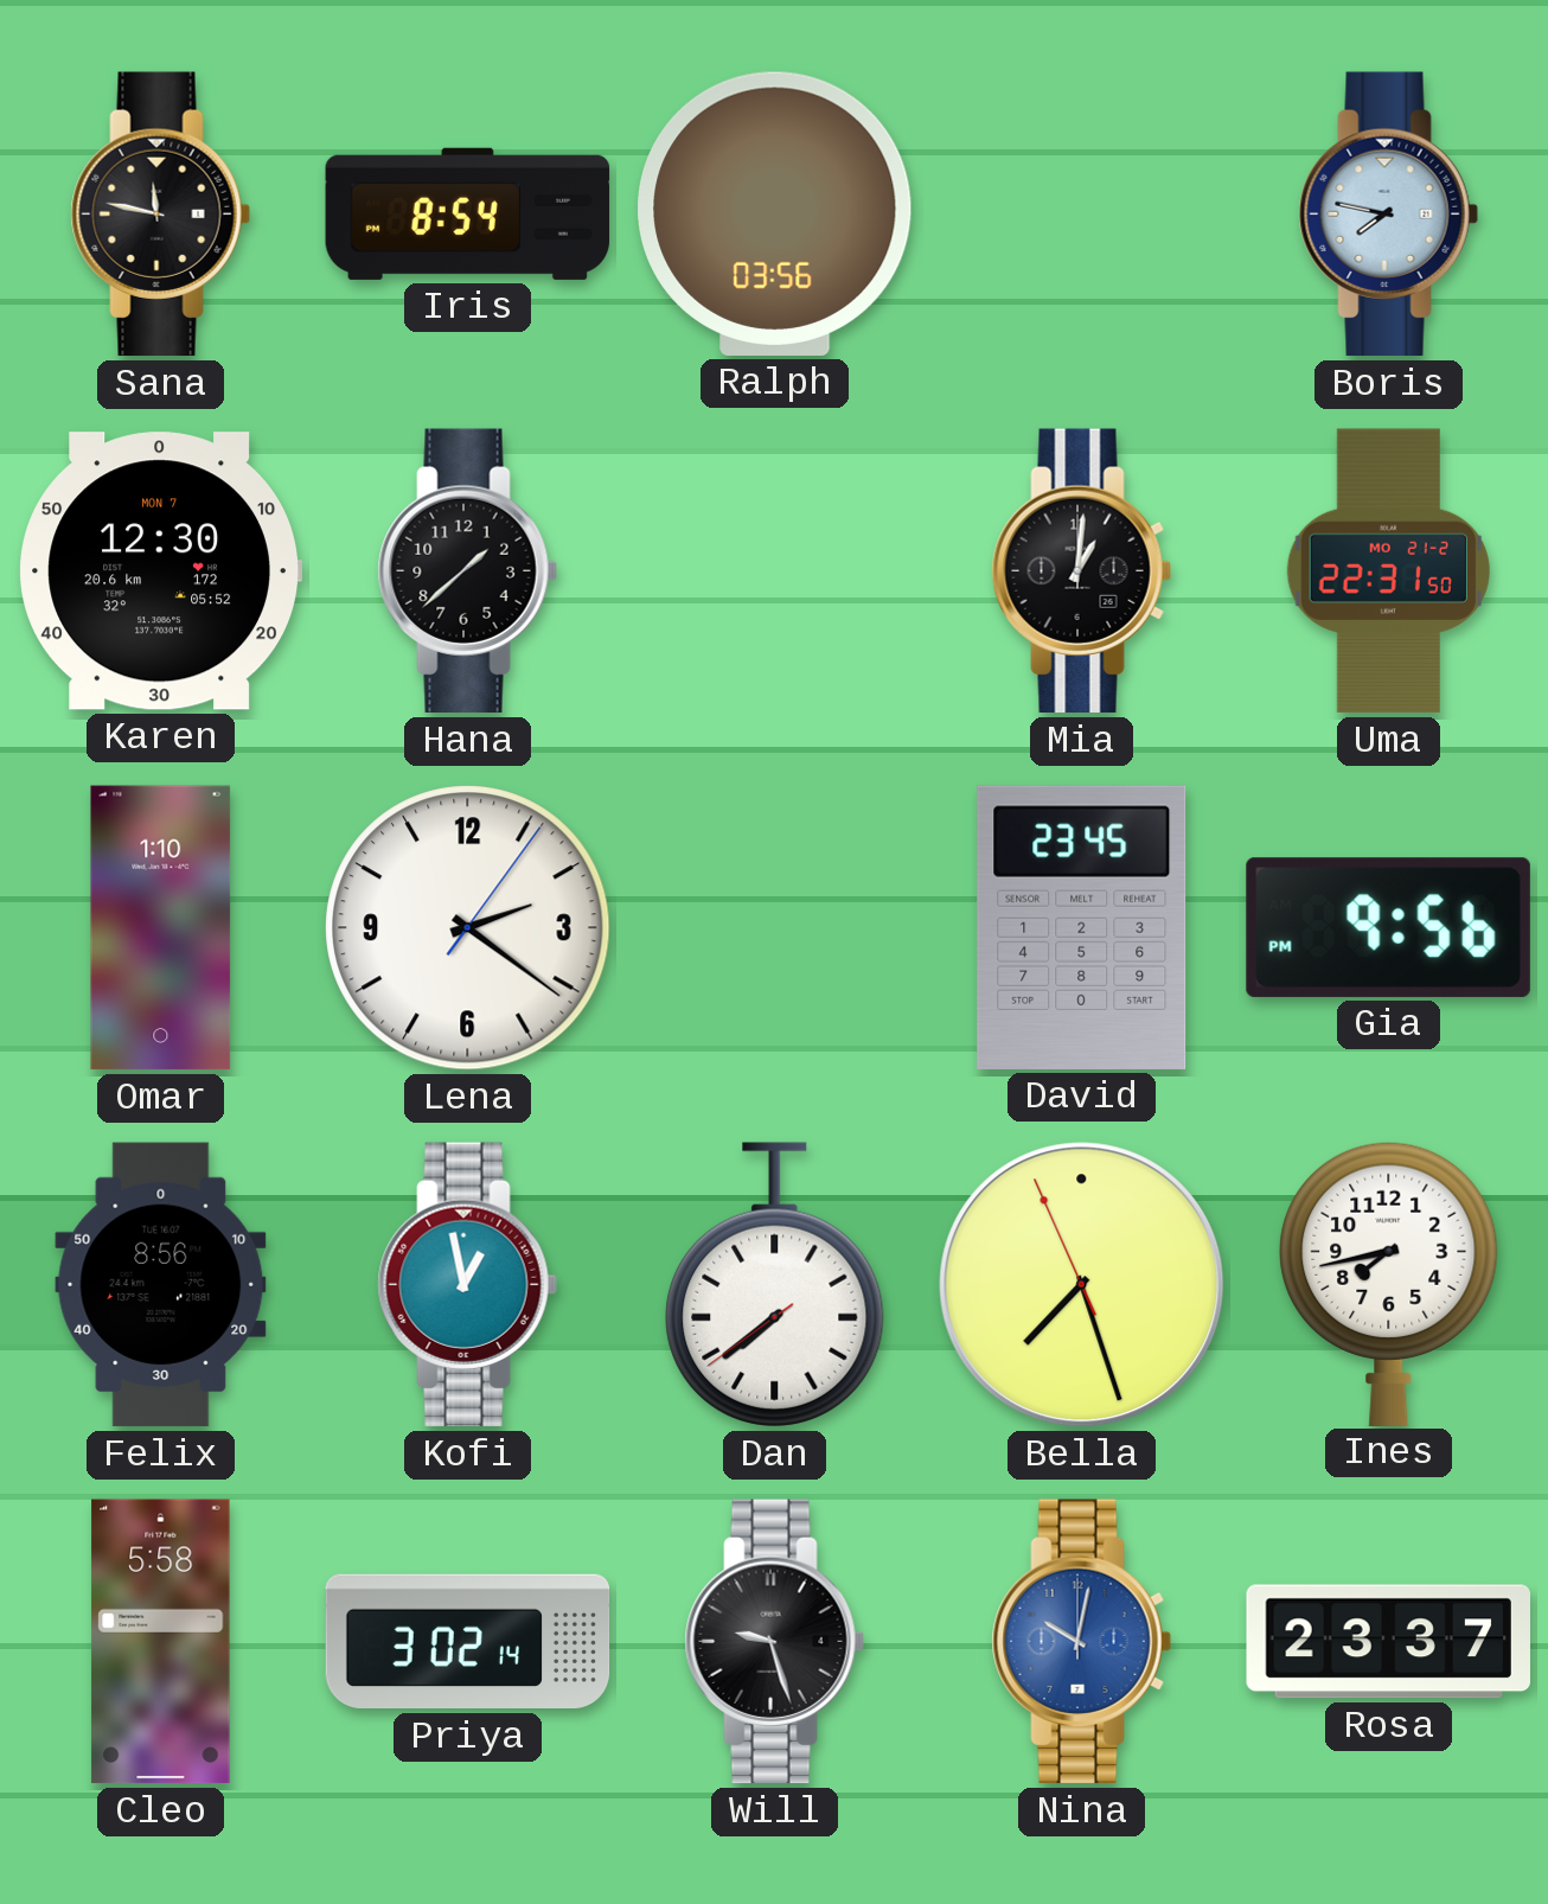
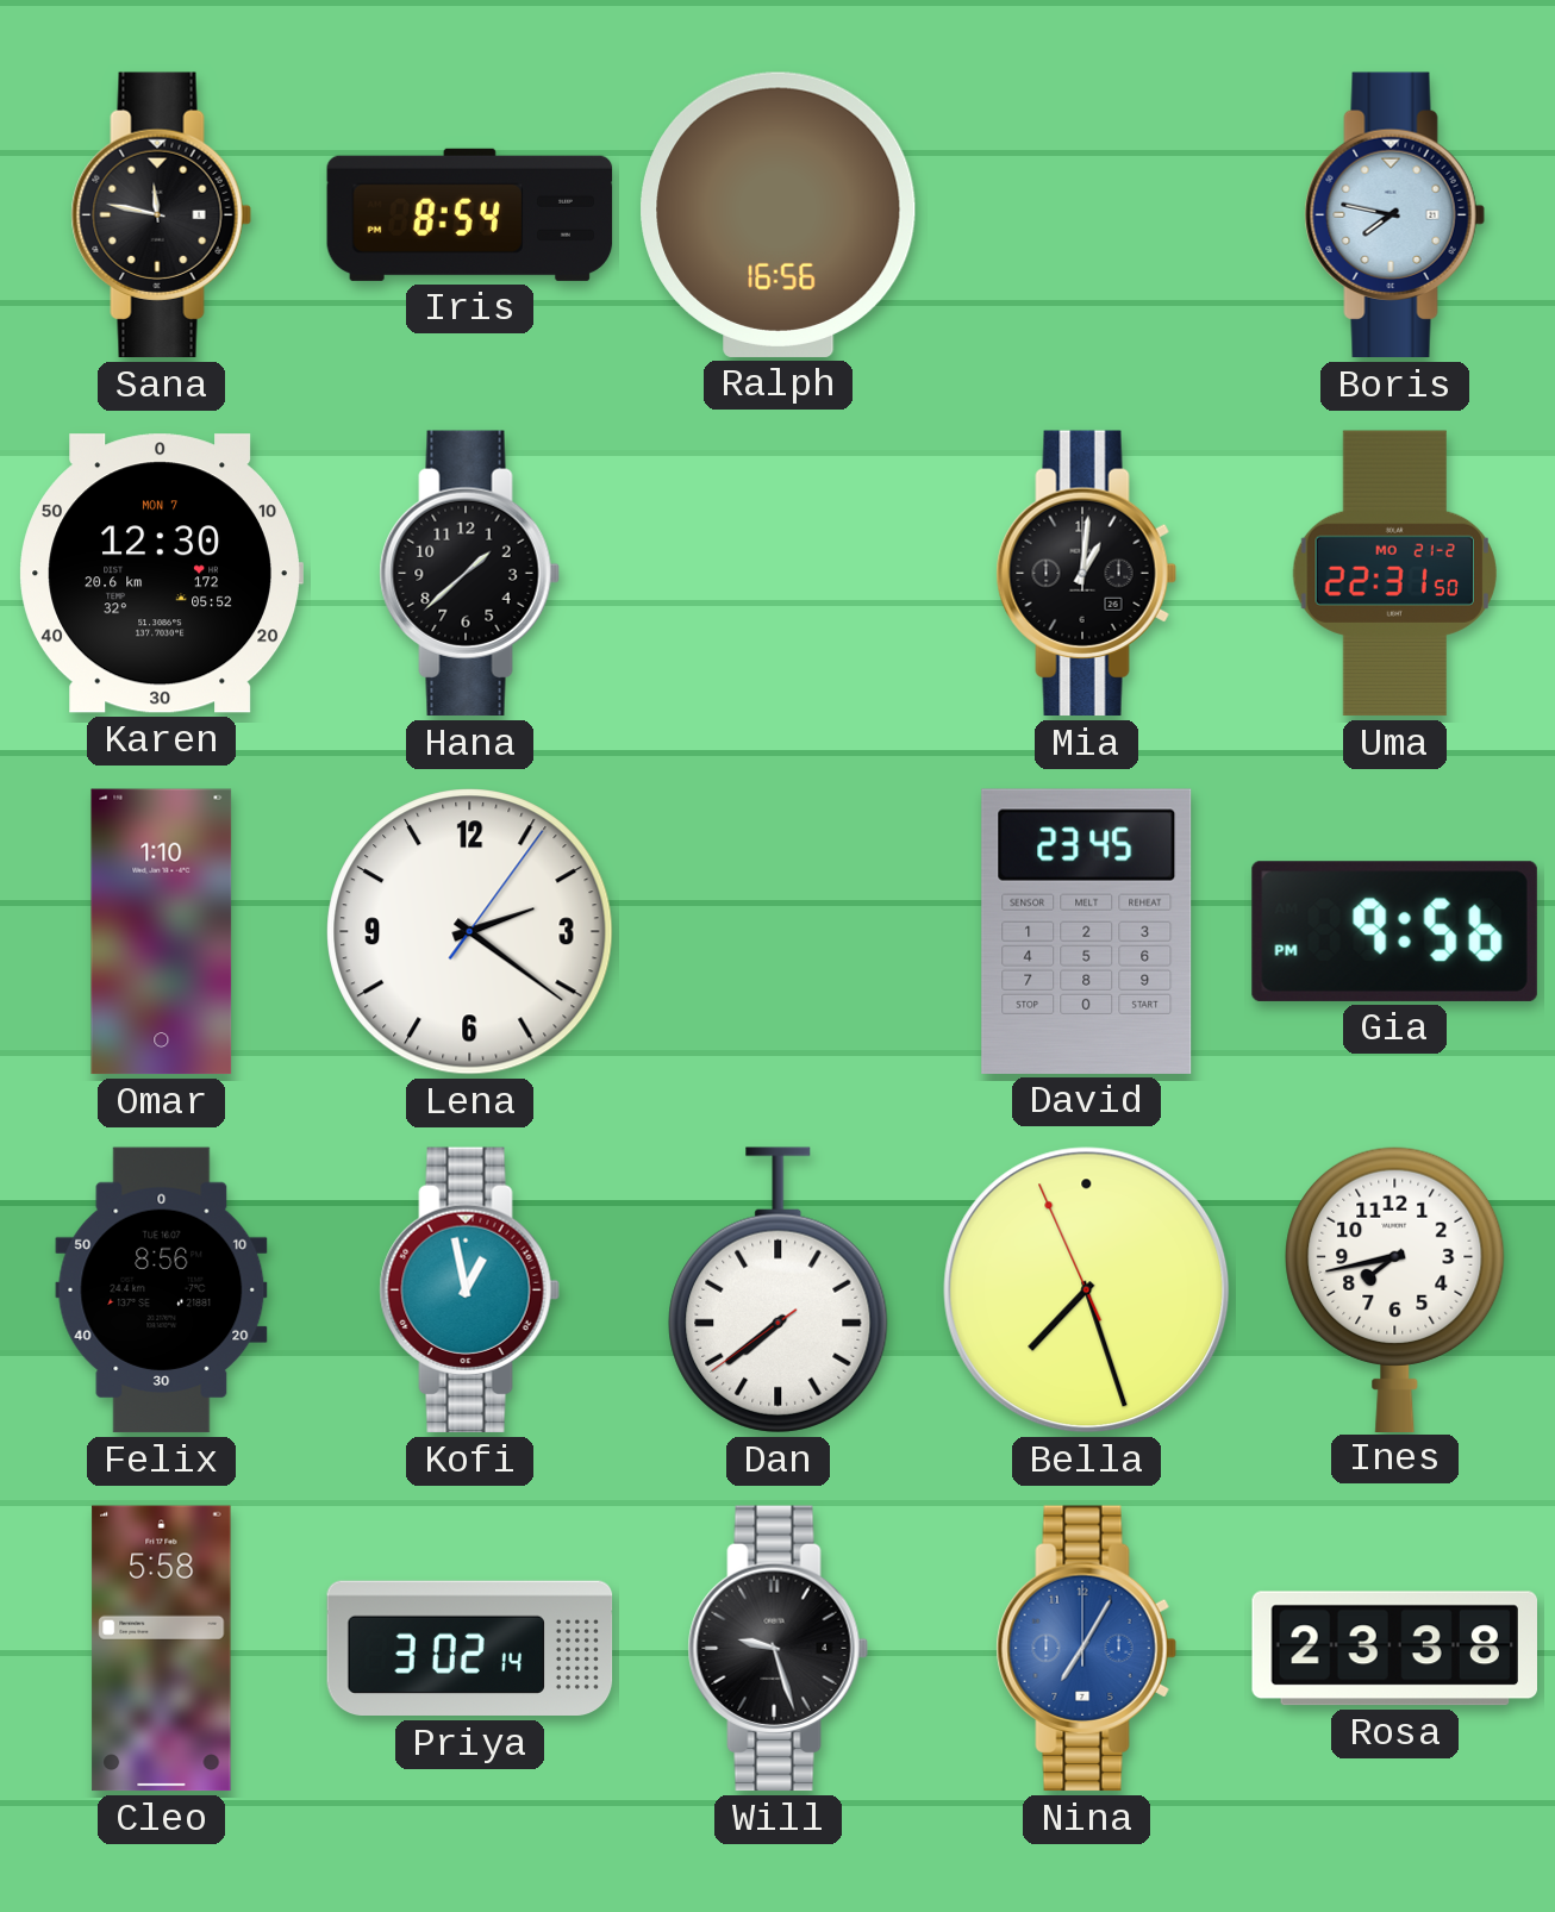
Ralph: 03:56 -> 16:56
Nina: 10:02 -> 7:05
Rosa: 23:37 -> 23:38
